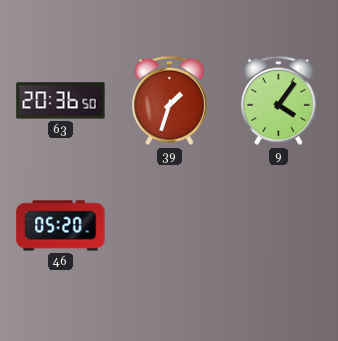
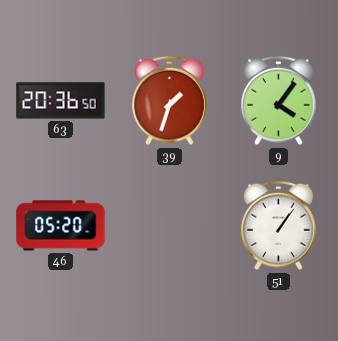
51: none -> 1:06
